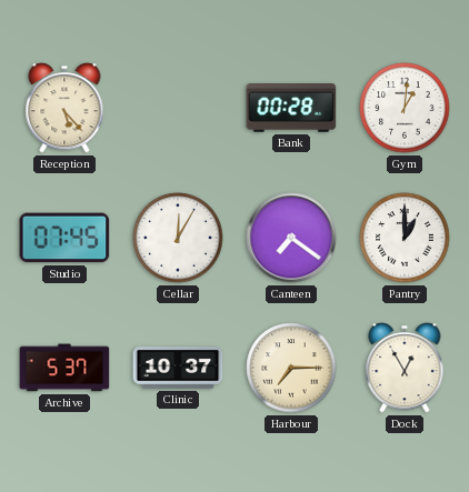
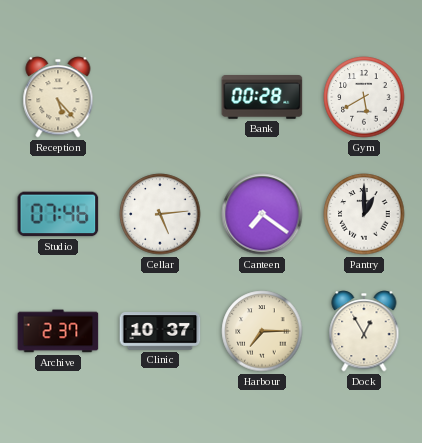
Gym: 1:01 -> 5:40
Studio: 07:45 -> 07:46
Cellar: 12:05 -> 5:14
Archive: 5:37 -> 2:37
